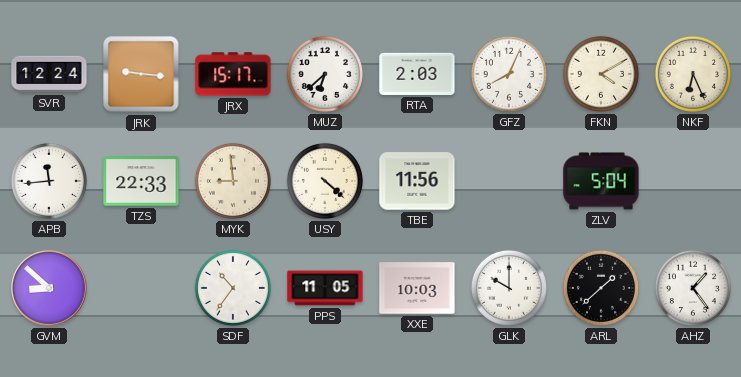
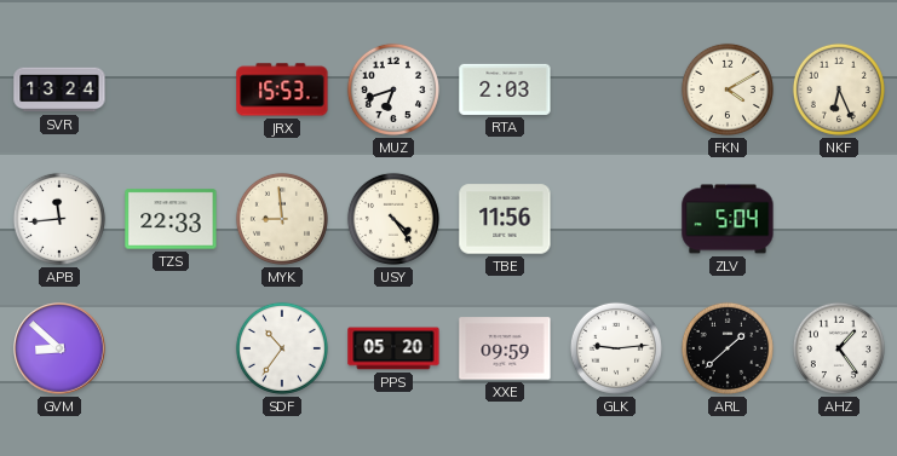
SVR: 12:24 -> 13:24
JRK: 9:16 -> none
JRX: 15:17 -> 15:53
MUZ: 6:38 -> 6:42
GFZ: 8:04 -> none
USY: 4:22 -> 4:24
PPS: 11:05 -> 05:20
XXE: 10:03 -> 09:59
GLK: 10:00 -> 9:14
